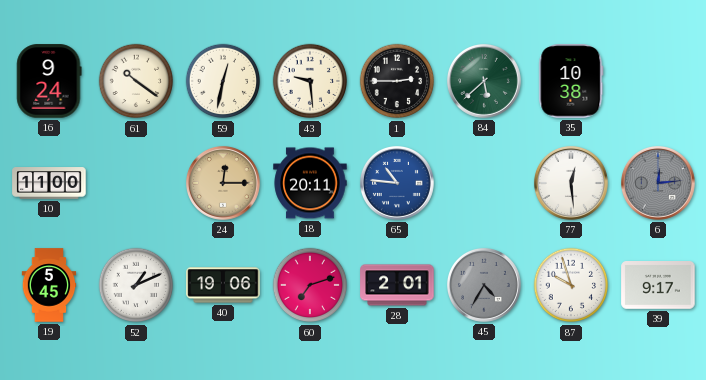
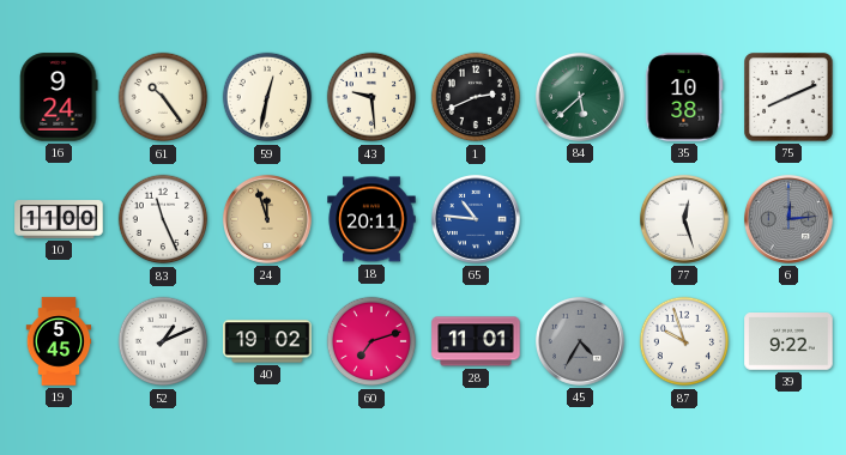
61: 10:21 -> 10:24
1: 2:45 -> 2:41
75: none -> 8:11
83: none -> 11:26
24: 12:15 -> 11:57
77: 12:29 -> 12:27
40: 19:06 -> 19:02
28: 2:01 -> 11:01
39: 9:17 -> 9:22
